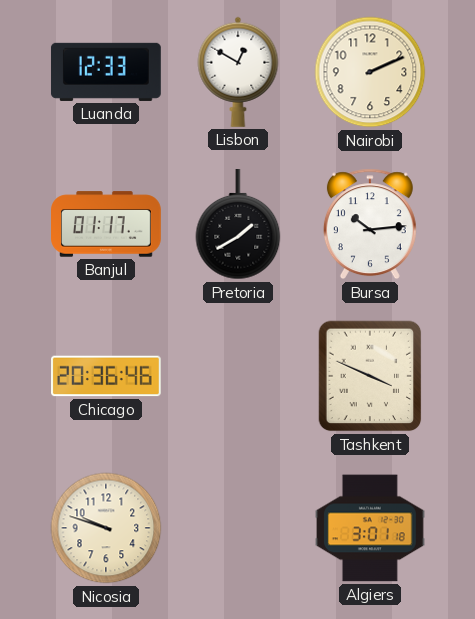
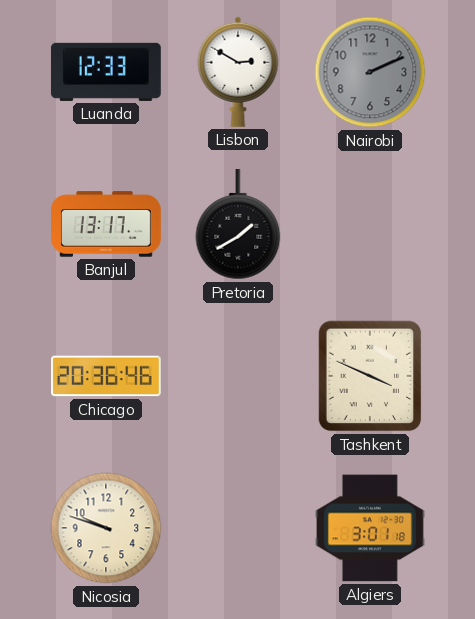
Lisbon: 12:50 -> 2:50
Nairobi dial: cream -> grey
Banjul: 01:17 -> 13:17
Bursa: 10:14 -> none
